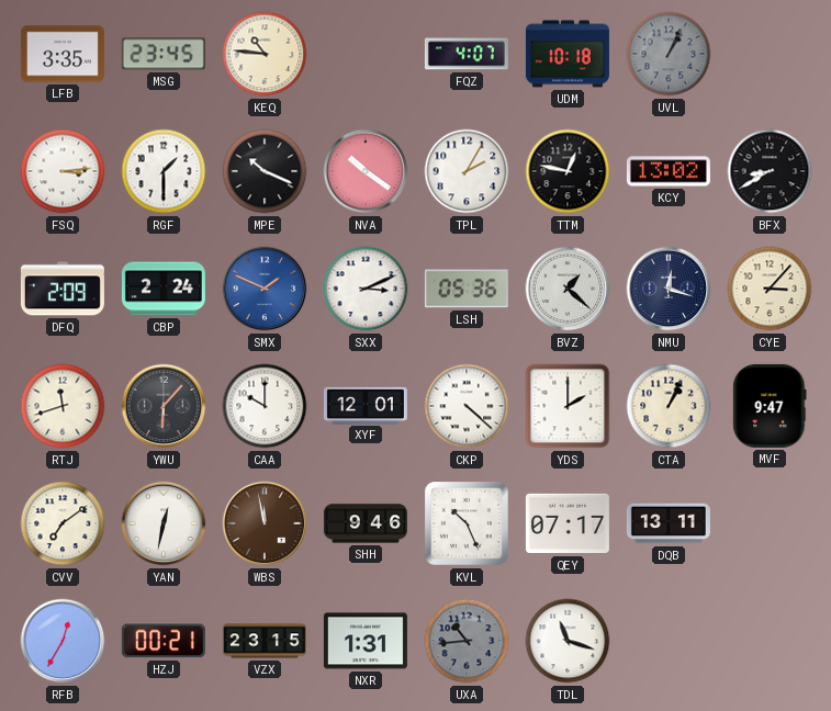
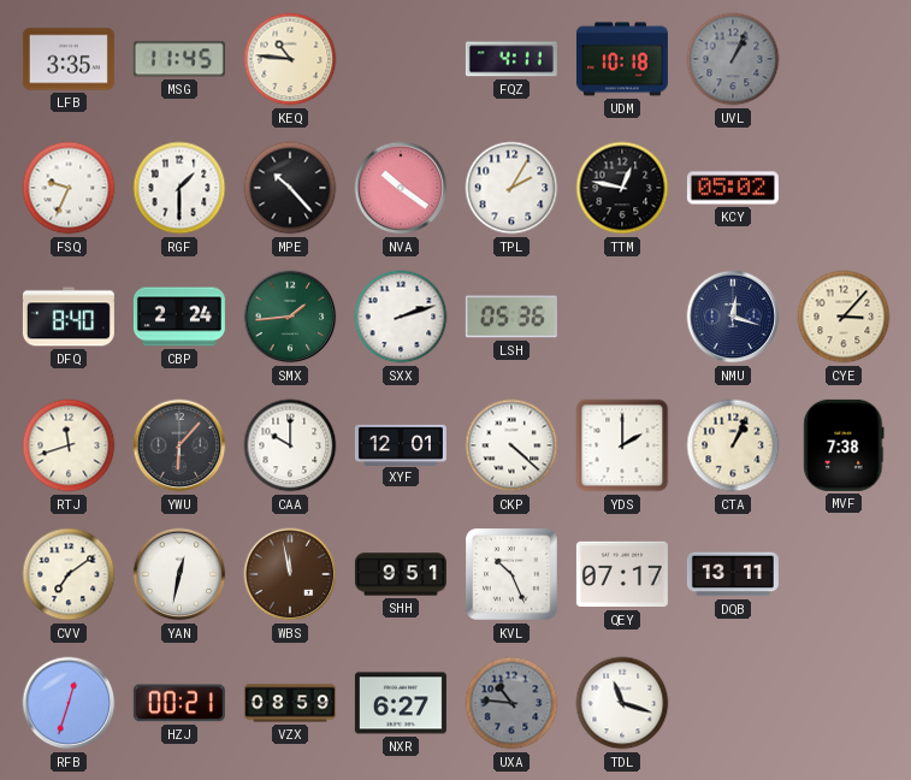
MSG: 23:45 -> 11:45
FQZ: 4:07 -> 4:11
FSQ: 3:14 -> 9:34
MPE: 10:19 -> 10:23
KCY: 13:02 -> 05:02
BFX: 8:40 -> none
DFQ: 2:09 -> 8:40
SMX: 1:49 -> 1:44
SMX dial: blue -> green
SXX: 3:11 -> 2:12
BVZ: 1:22 -> none
MVF: 9:47 -> 7:38
SHH: 9:46 -> 9:51
RFB: 12:35 -> 12:33
VZX: 23:15 -> 08:59
NXR: 1:31 -> 6:27
UXA: 10:44 -> 10:46
